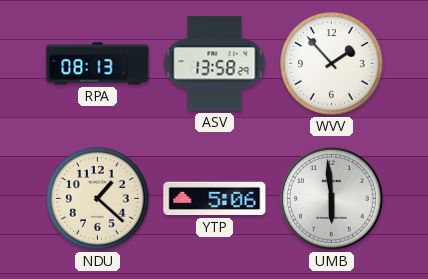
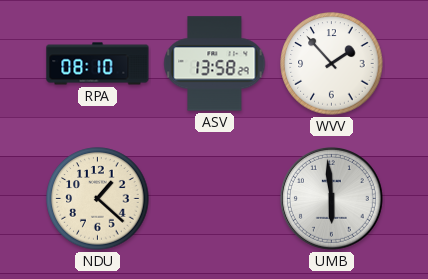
RPA: 08:13 -> 08:10
YTP: 5:06 -> none
